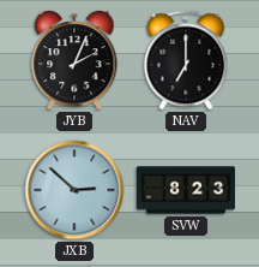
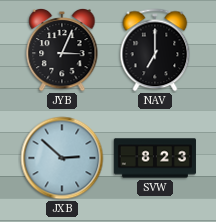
JYB: 2:04 -> 3:04
